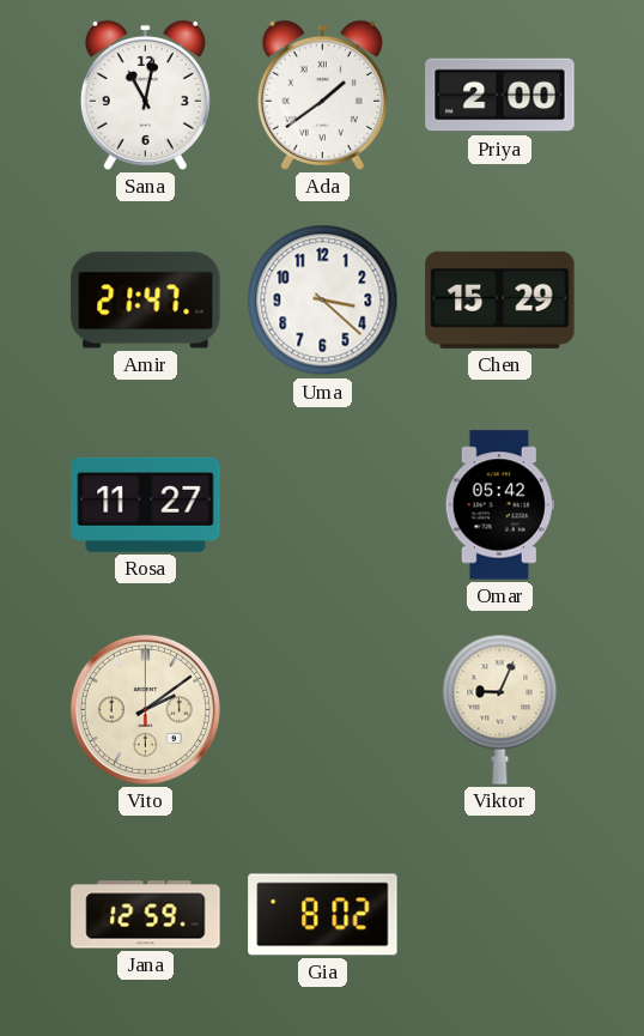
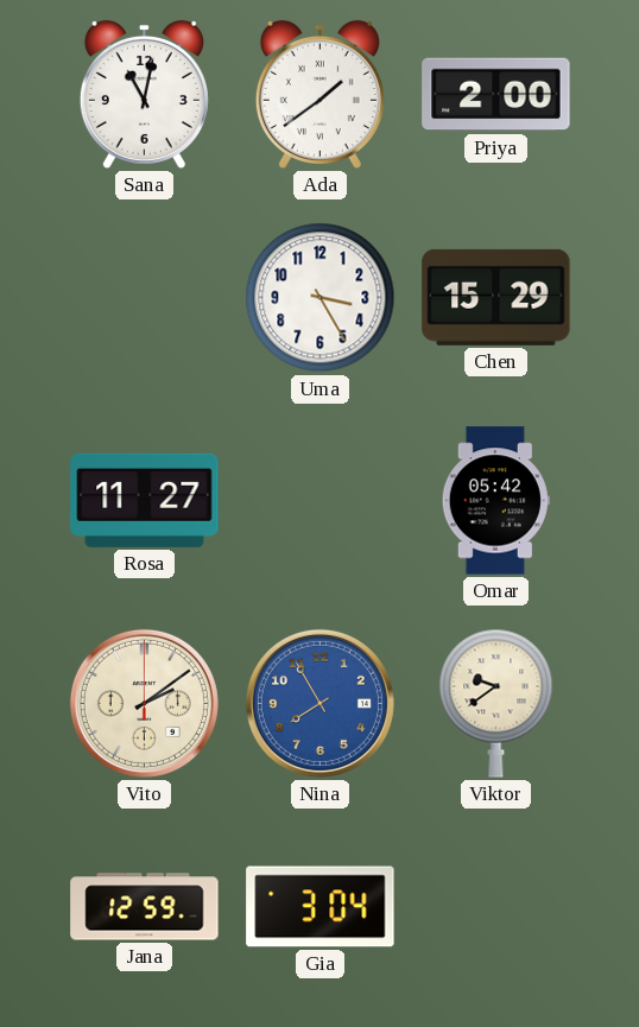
Amir: 21:47 -> none
Uma: 3:22 -> 3:25
Nina: none -> 7:55
Viktor: 9:04 -> 9:39
Gia: 8:02 -> 3:04
